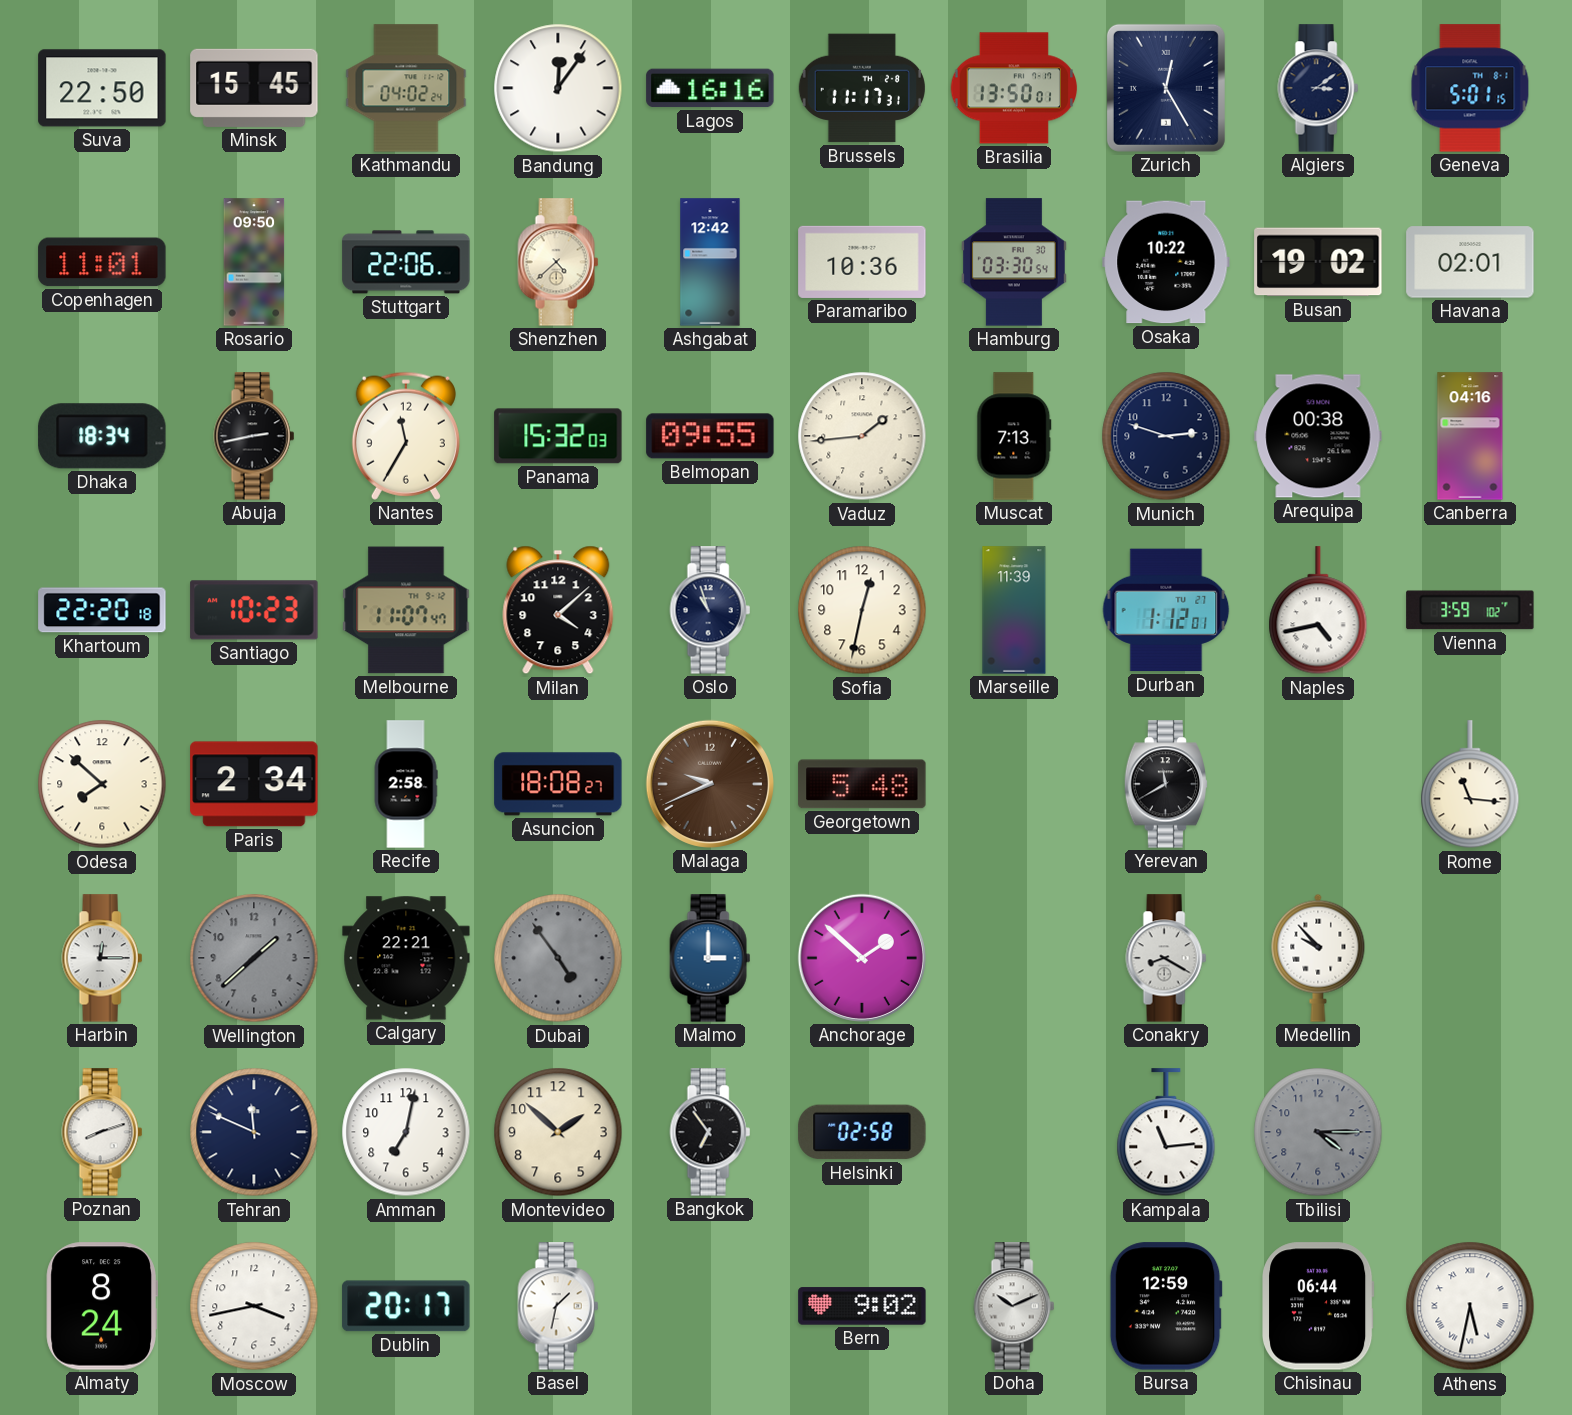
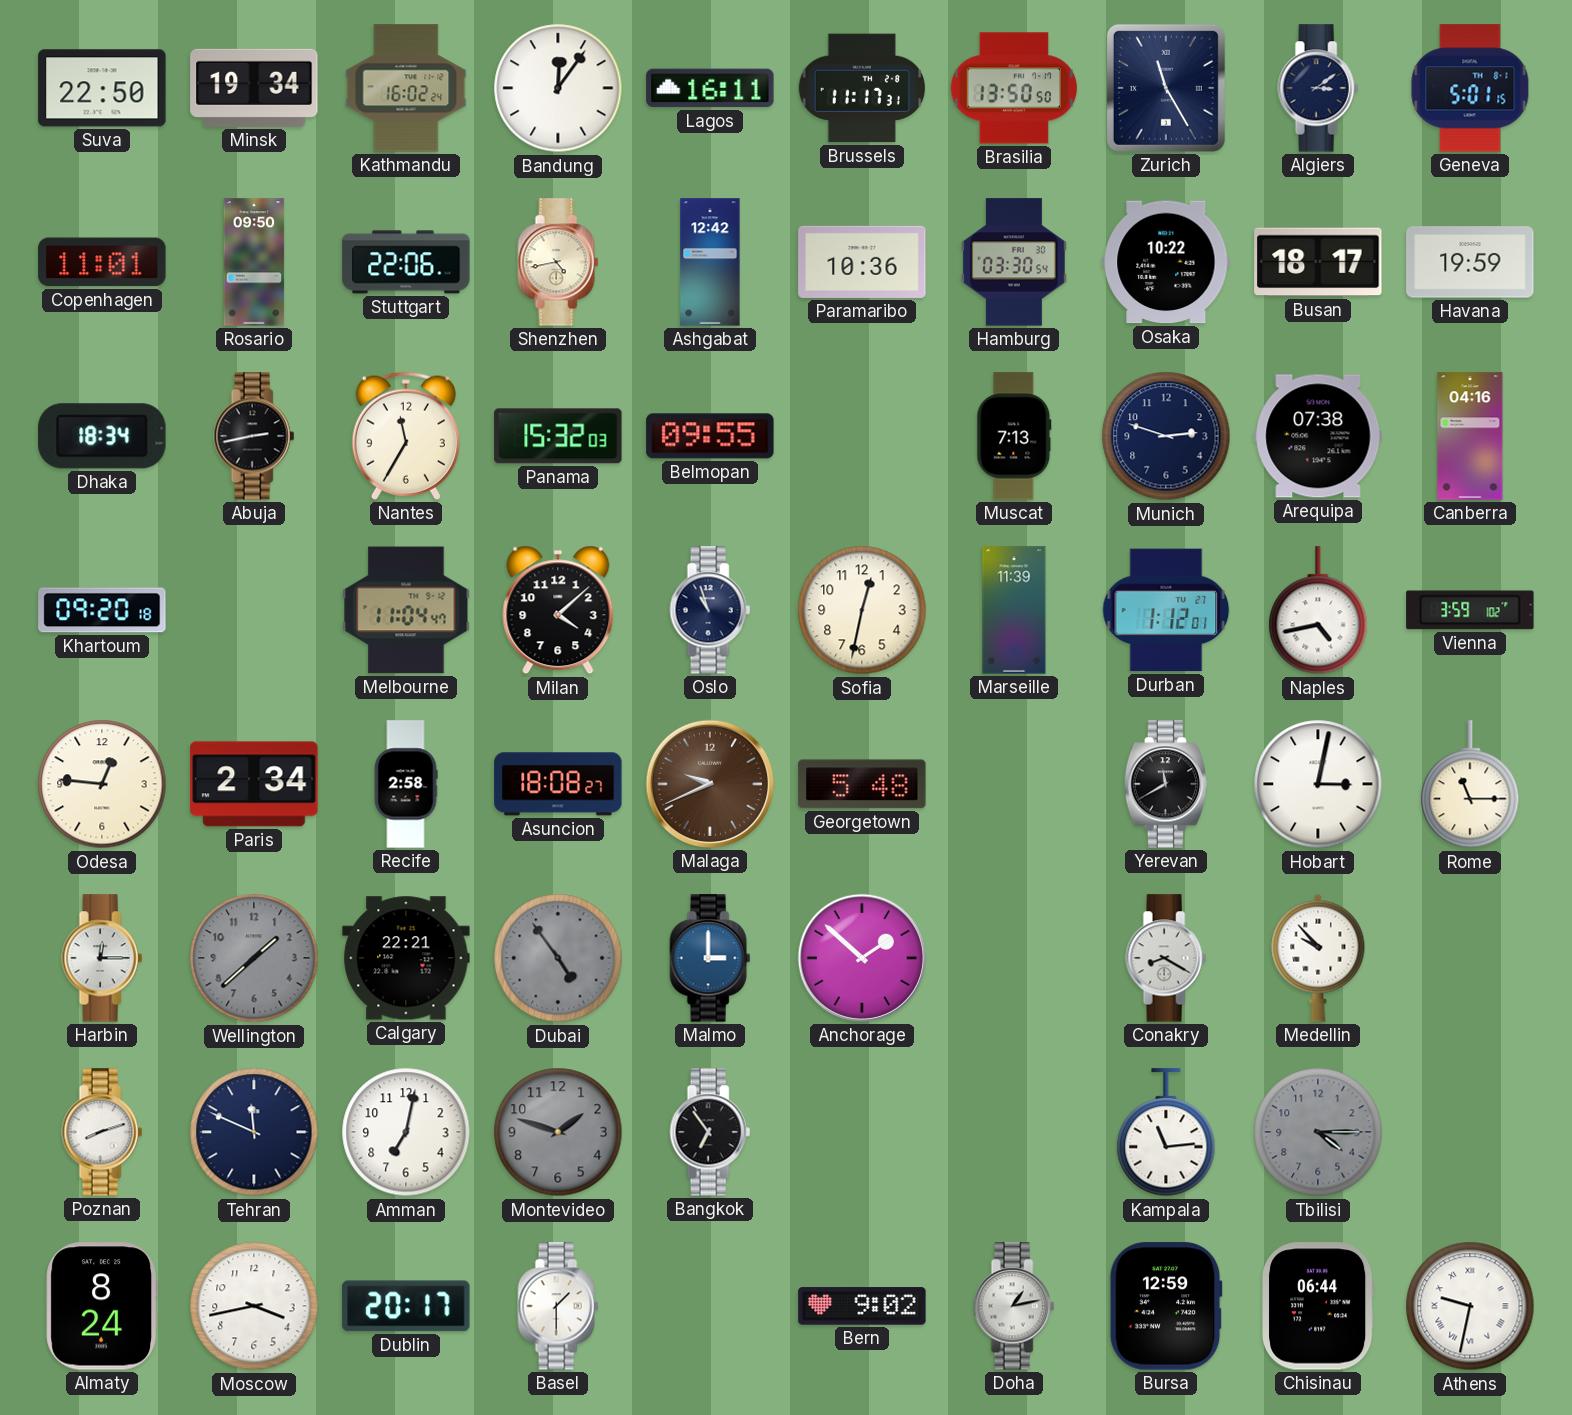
Minsk: 15:45 -> 19:34
Kathmandu: 04:02 -> 16:02
Lagos: 16:16 -> 16:11
Brasilia: 13:50:01 -> 13:50:50
Zurich: 12:25 -> 11:25
Shenzhen: 4:38 -> 4:43
Busan: 19:02 -> 18:17
Havana: 02:01 -> 19:59
Vaduz: 1:44 -> none
Arequipa: 00:38 -> 07:38
Khartoum: 22:20 -> 09:20
Santiago: 10:23 -> none
Melbourne: 11:07 -> 11:04
Odesa: 7:52 -> 12:46
Hobart: none -> 3:02
Rome: 11:16 -> 11:15
Montevideo: 1:52 -> 1:48
Montevideo dial: cream -> grey
Helsinki: 02:58 -> none
Basel: 1:32 -> 1:30
Doha: 10:11 -> 1:13
Athens: 5:32 -> 9:32
